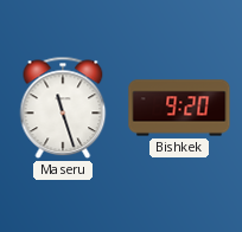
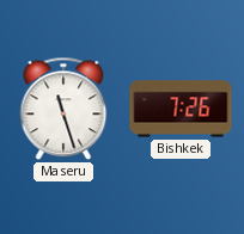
Bishkek: 9:20 -> 7:26
